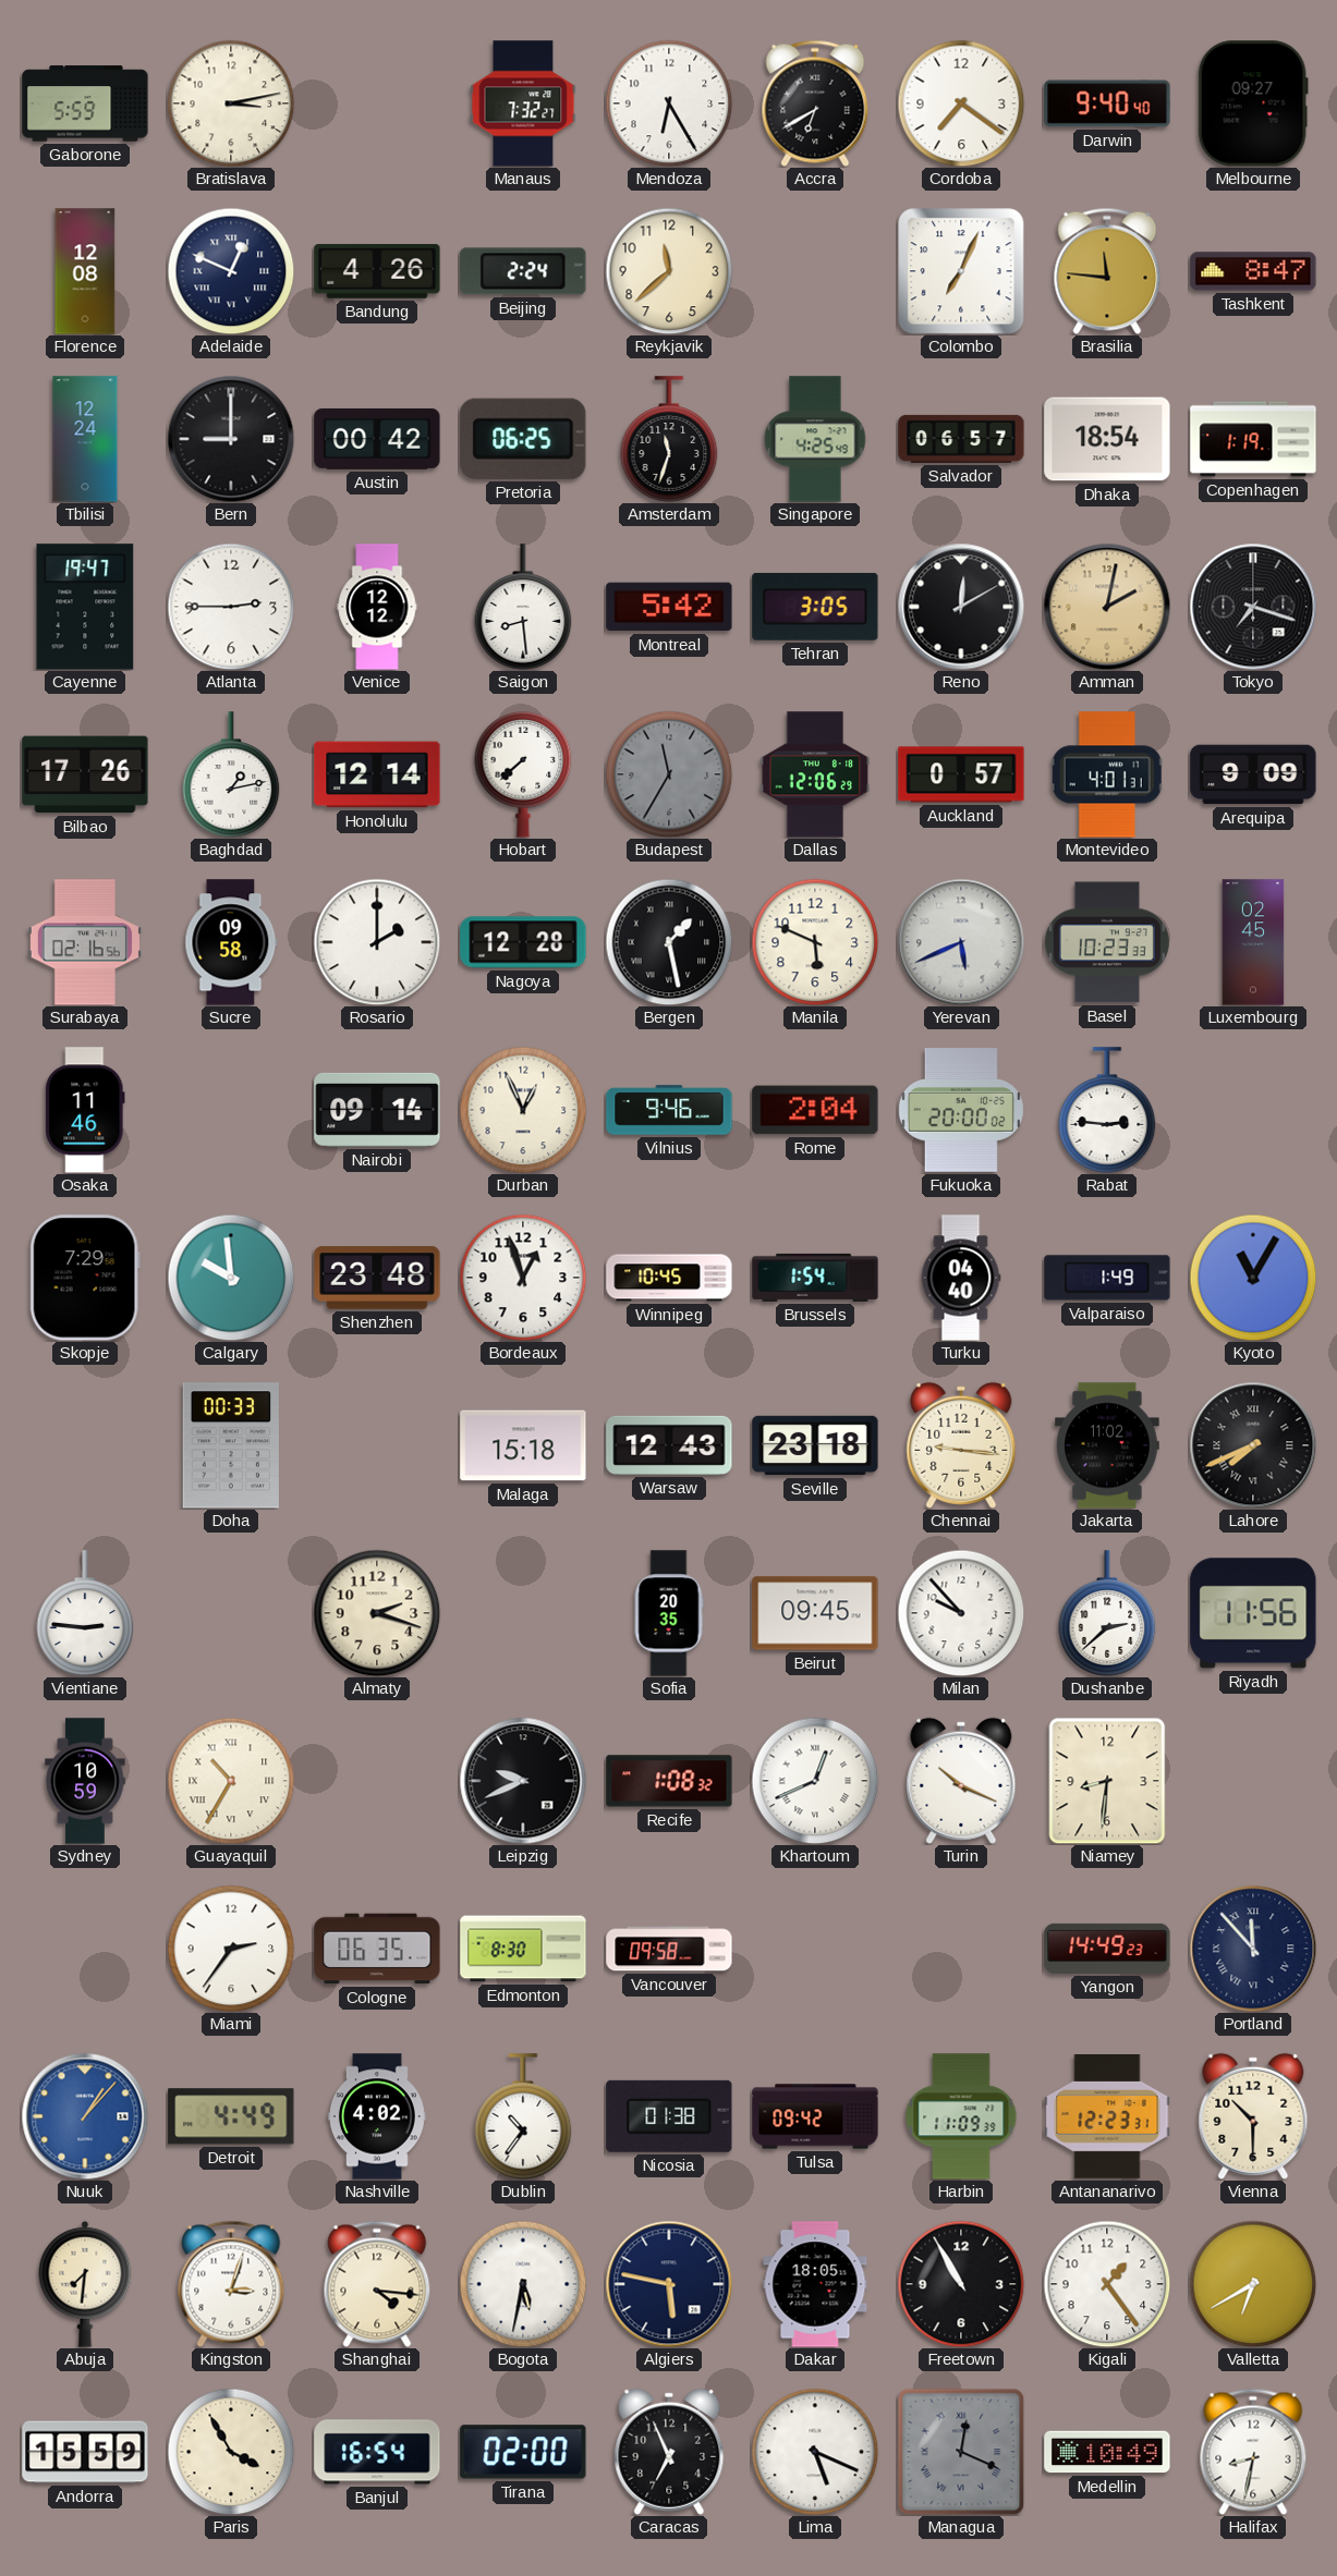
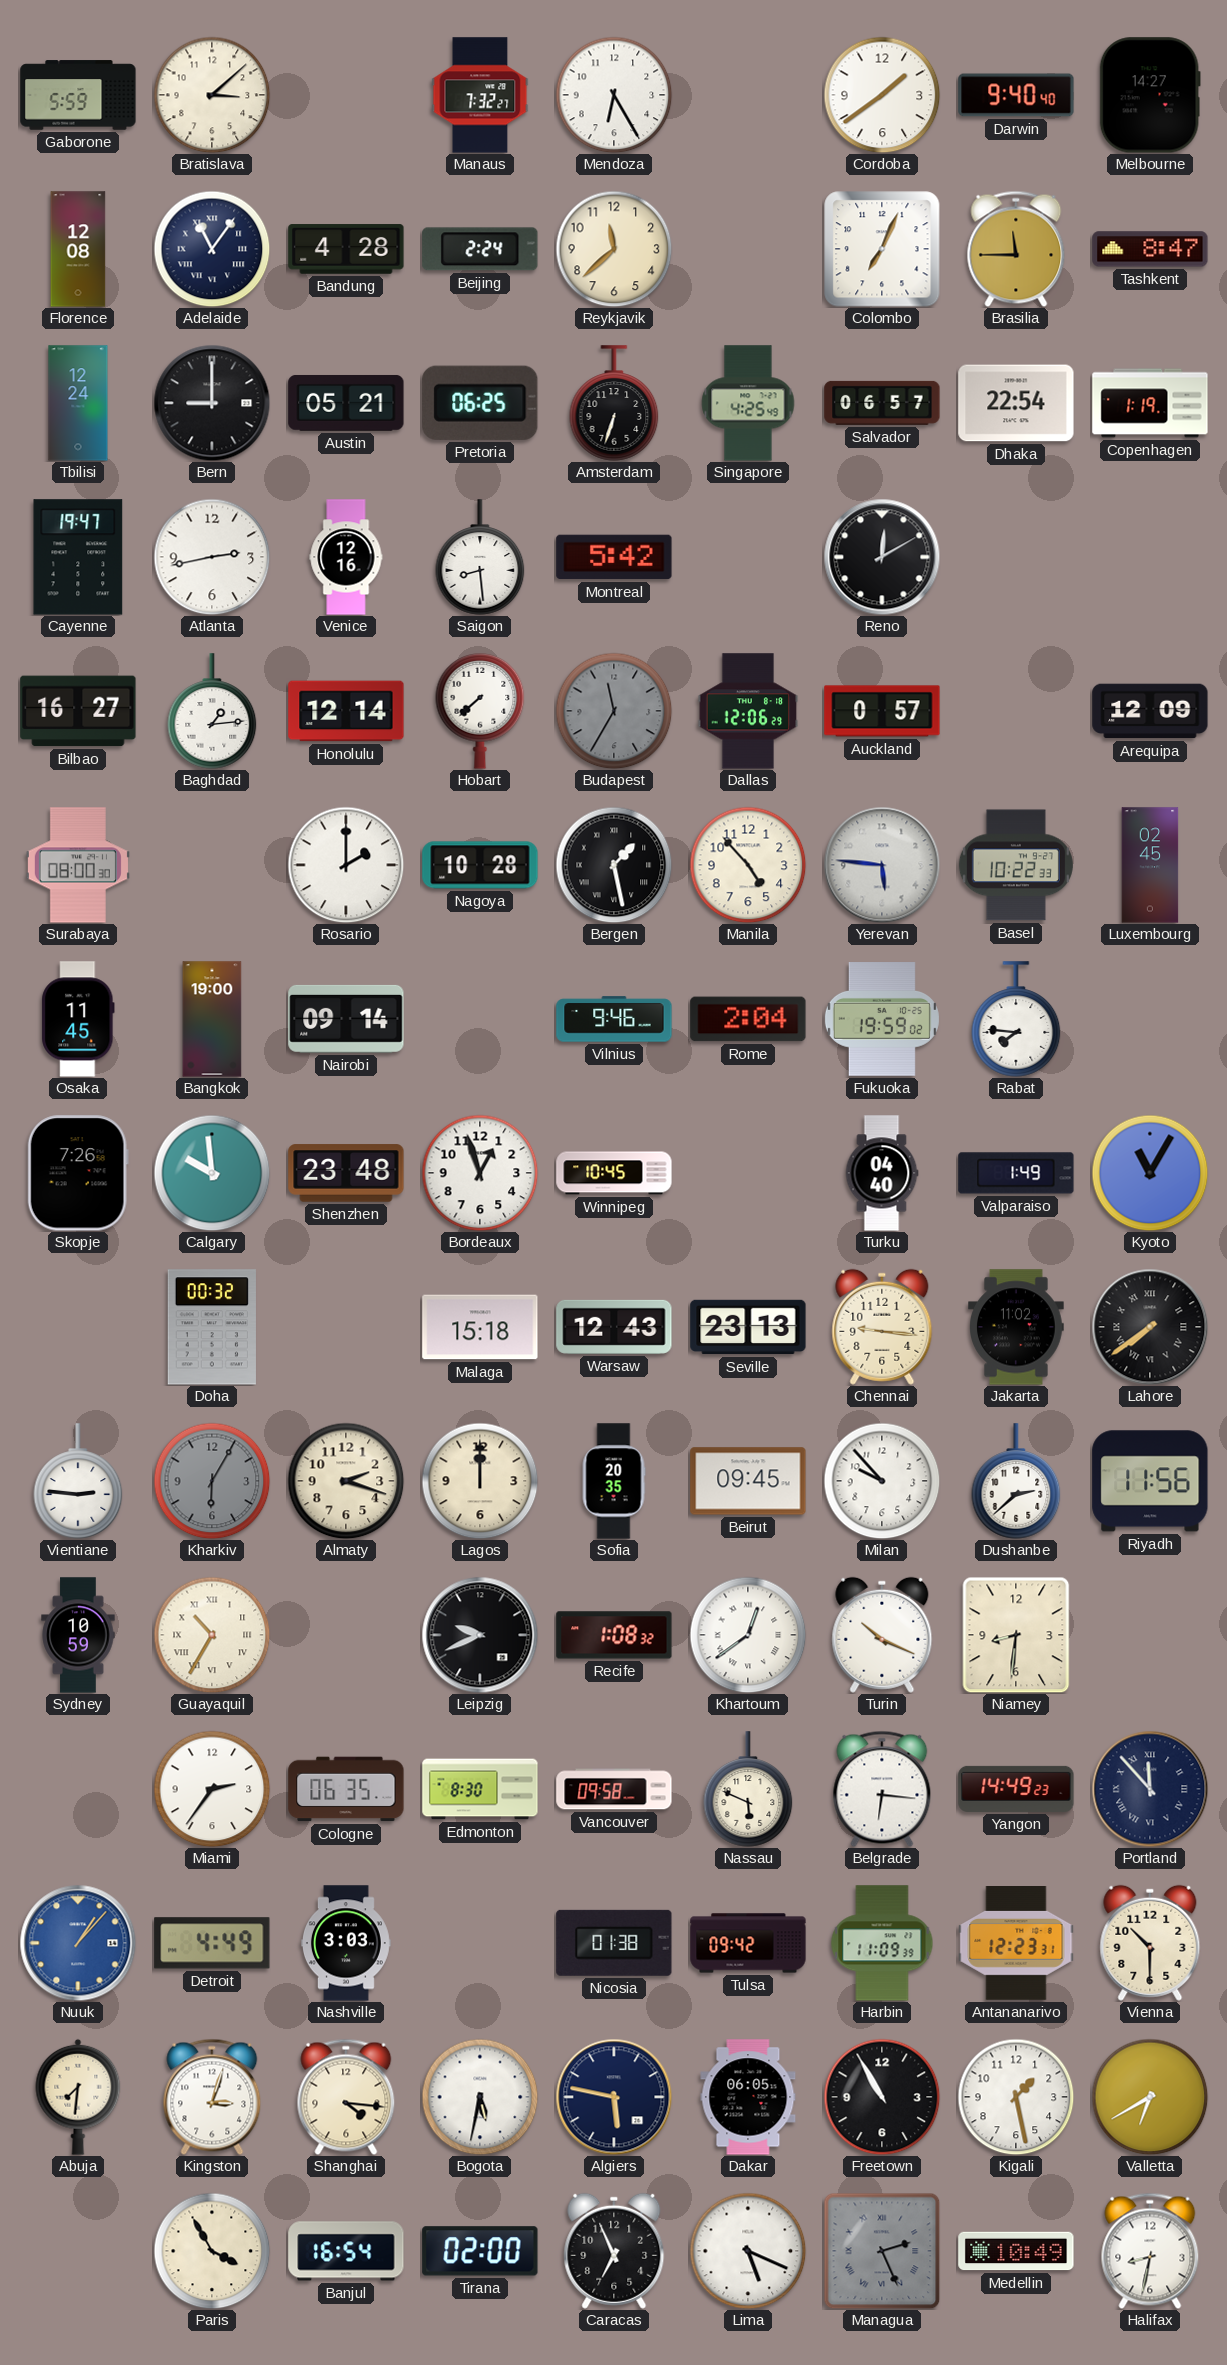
Bratislava: 3:13 -> 3:08
Accra: 6:40 -> none
Cordoba: 7:21 -> 1:39
Melbourne: 09:27 -> 14:27
Adelaide: 12:49 -> 11:06
Bandung: 4:26 -> 4:28
Brasilia: 11:46 -> 11:45
Austin: 00:42 -> 05:21
Amsterdam: 11:33 -> 6:33
Dhaka: 18:54 -> 22:54
Atlanta: 2:45 -> 2:43
Venice: 12:12 -> 12:16
Tehran: 3:05 -> none
Amman: 2:02 -> none
Tokyo: 7:18 -> none
Bilbao: 17:26 -> 16:27
Baghdad: 1:13 -> 1:14
Montevideo: 4:01 -> none
Arequipa: 9:09 -> 12:09
Surabaya: 02:16 -> 08:00
Sucre: 09:58 -> none
Nagoya: 12:28 -> 10:28
Manila: 5:49 -> 4:53
Yerevan: 5:41 -> 5:46
Basel: 10:23 -> 10:22
Osaka: 11:46 -> 11:45
Bangkok: none -> 19:00
Durban: 12:56 -> none
Fukuoka: 20:00 -> 19:59
Rabat: 2:46 -> 7:46
Skopje: 7:29 -> 7:26
Brussels: 1:54 -> none
Doha: 00:33 -> 00:32
Seville: 23:18 -> 23:13
Lahore: 7:41 -> 7:39
Kharkiv: none -> 6:05
Lagos: none -> 12:00
Khartoum: 12:41 -> 12:39
Nassau: none -> 5:49
Belgrade: none -> 6:16
Nashville: 4:02 -> 3:03
Dublin: 10:36 -> none
Dakar: 18:05 -> 06:05
Kigali: 1:24 -> 1:28
Andorra: 15:59 -> none
Managua: 12:19 -> 2:26
